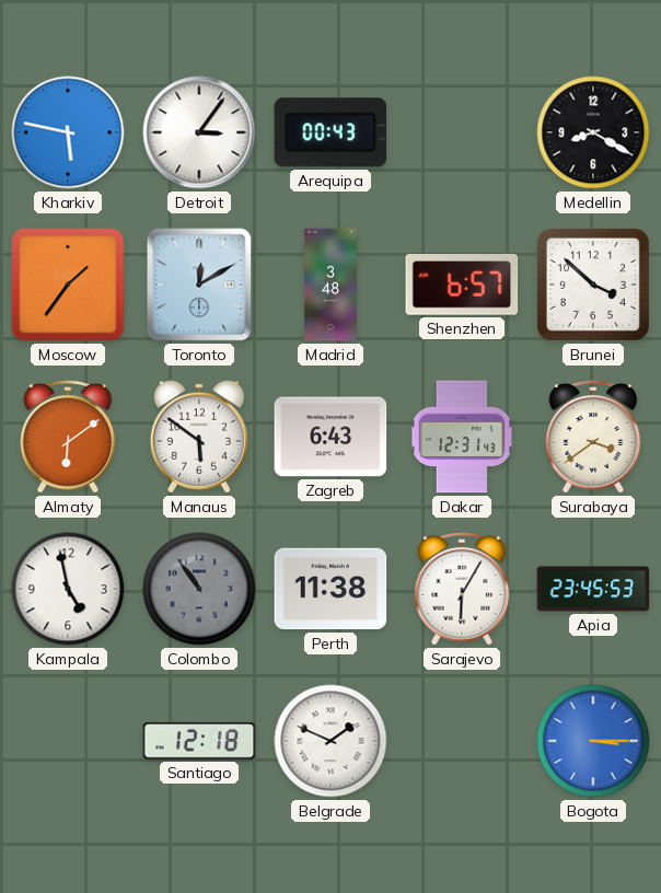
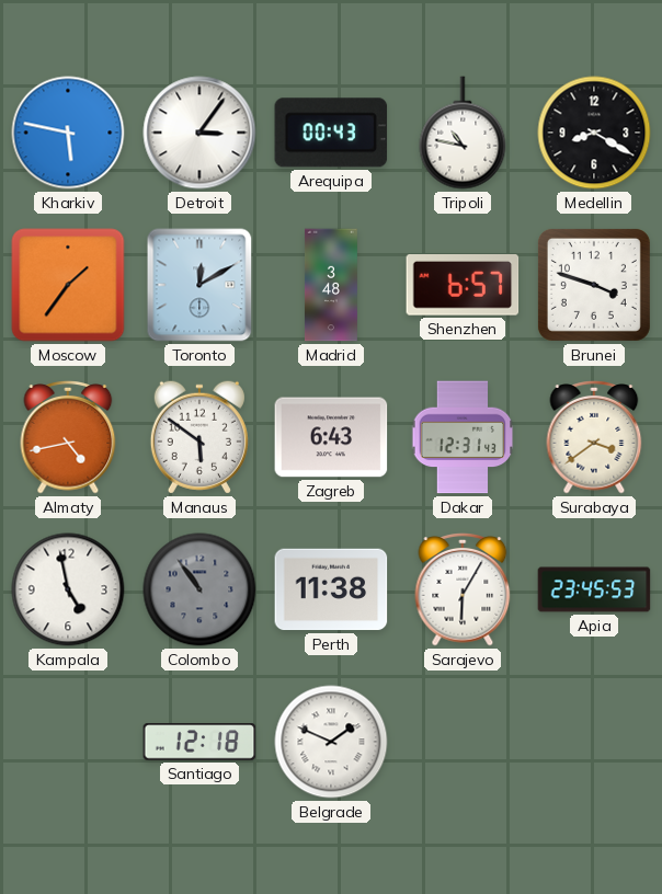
Tripoli: none -> 10:47
Brunei: 3:52 -> 3:48
Almaty: 6:09 -> 4:43
Bogota: 3:15 -> none
